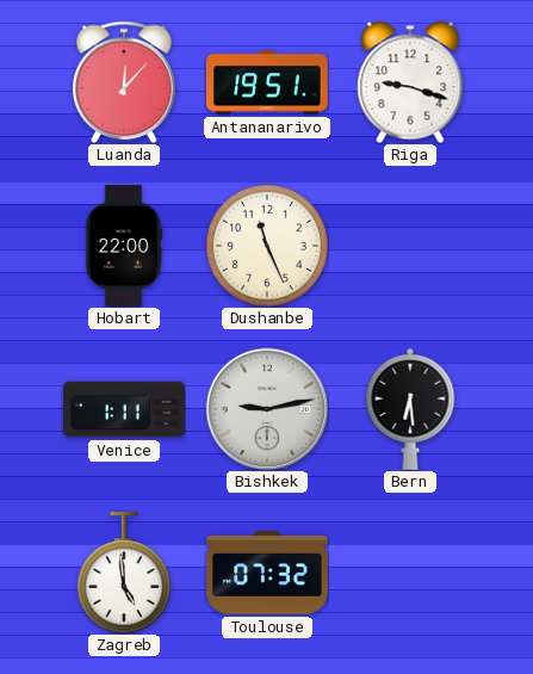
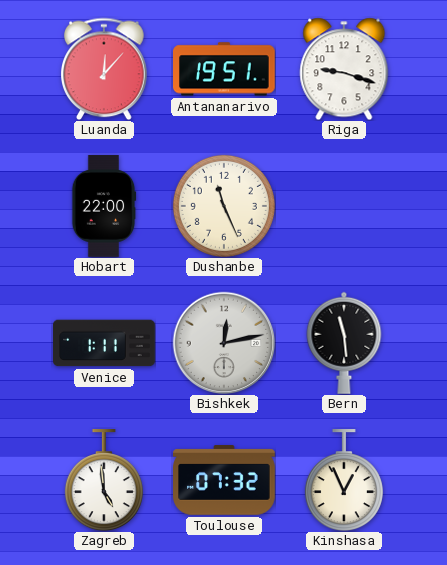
Bishkek: 9:13 -> 12:13
Bern: 6:29 -> 11:29
Kinshasa: none -> 12:56
